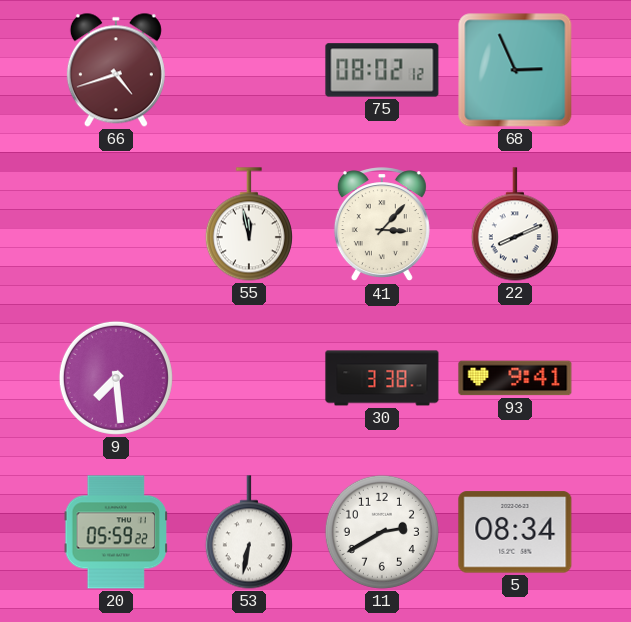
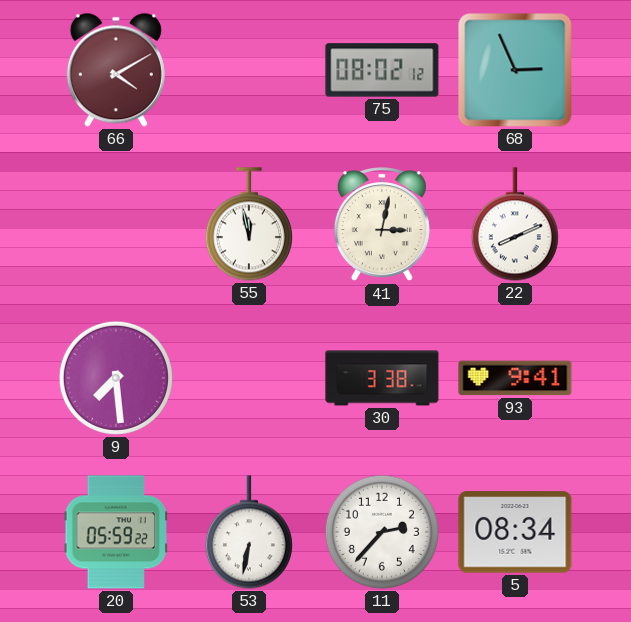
66: 4:42 -> 4:10
41: 3:07 -> 3:02
11: 2:40 -> 2:37
